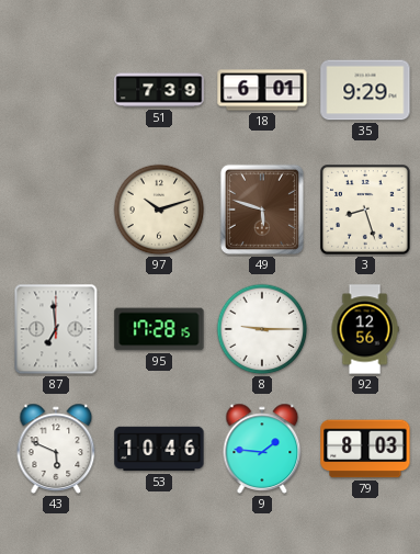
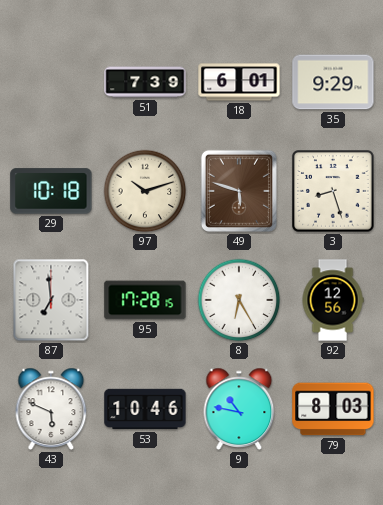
29: none -> 10:18
8: 9:15 -> 6:25
9: 1:46 -> 10:47
